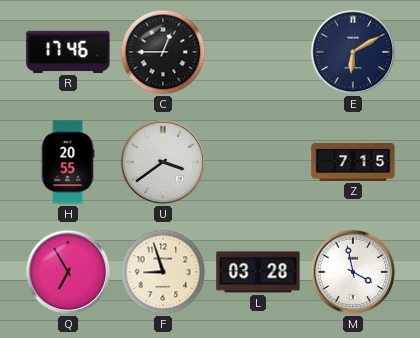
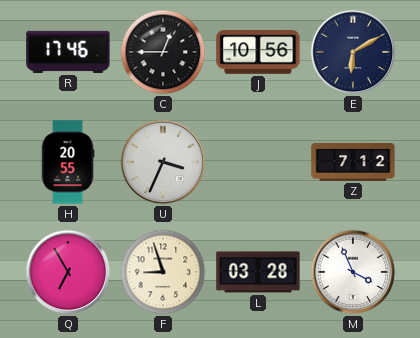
J: none -> 10:56
U: 3:39 -> 3:34
Z: 7:15 -> 7:12
M: 3:58 -> 3:56
